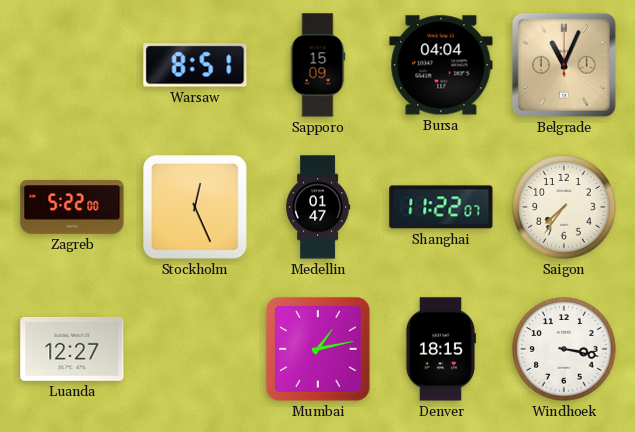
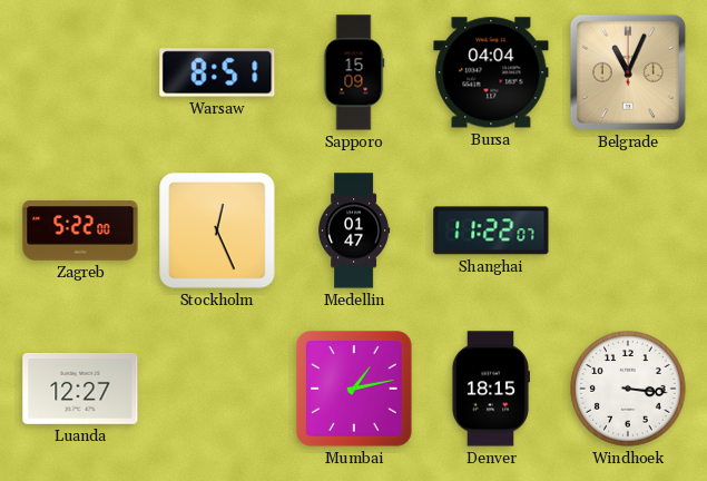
Saigon: 7:36 -> none
Windhoek: 3:17 -> 3:16
